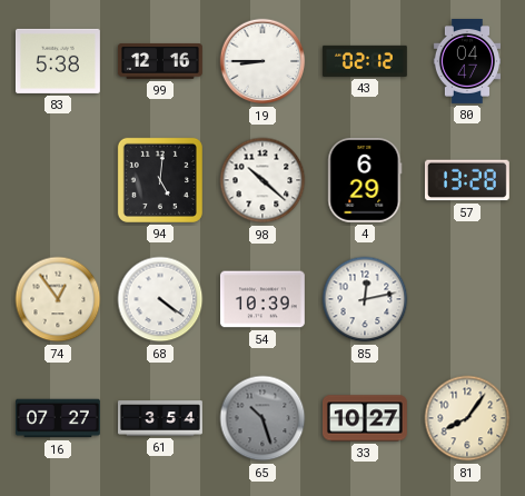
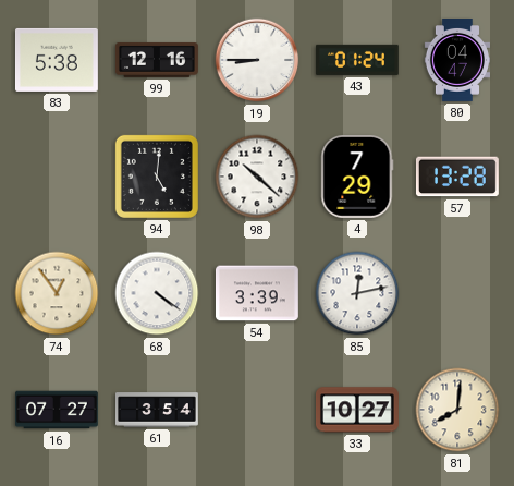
43: 02:12 -> 01:24
4: 6:29 -> 7:29
54: 10:39 -> 3:39
65: 10:27 -> none
81: 8:06 -> 8:01
